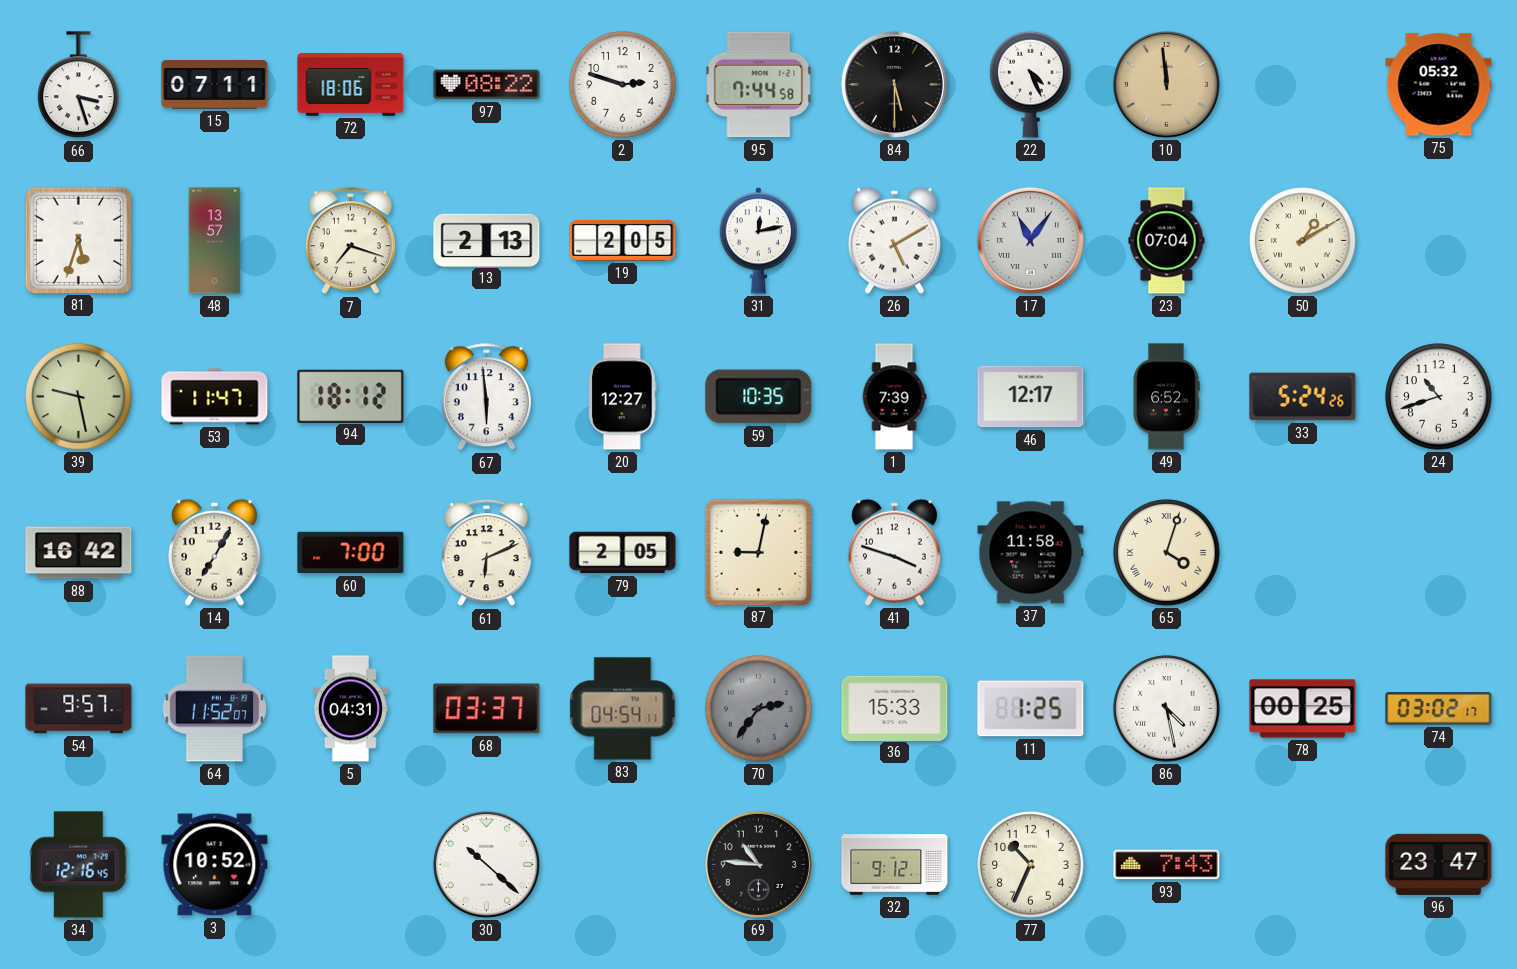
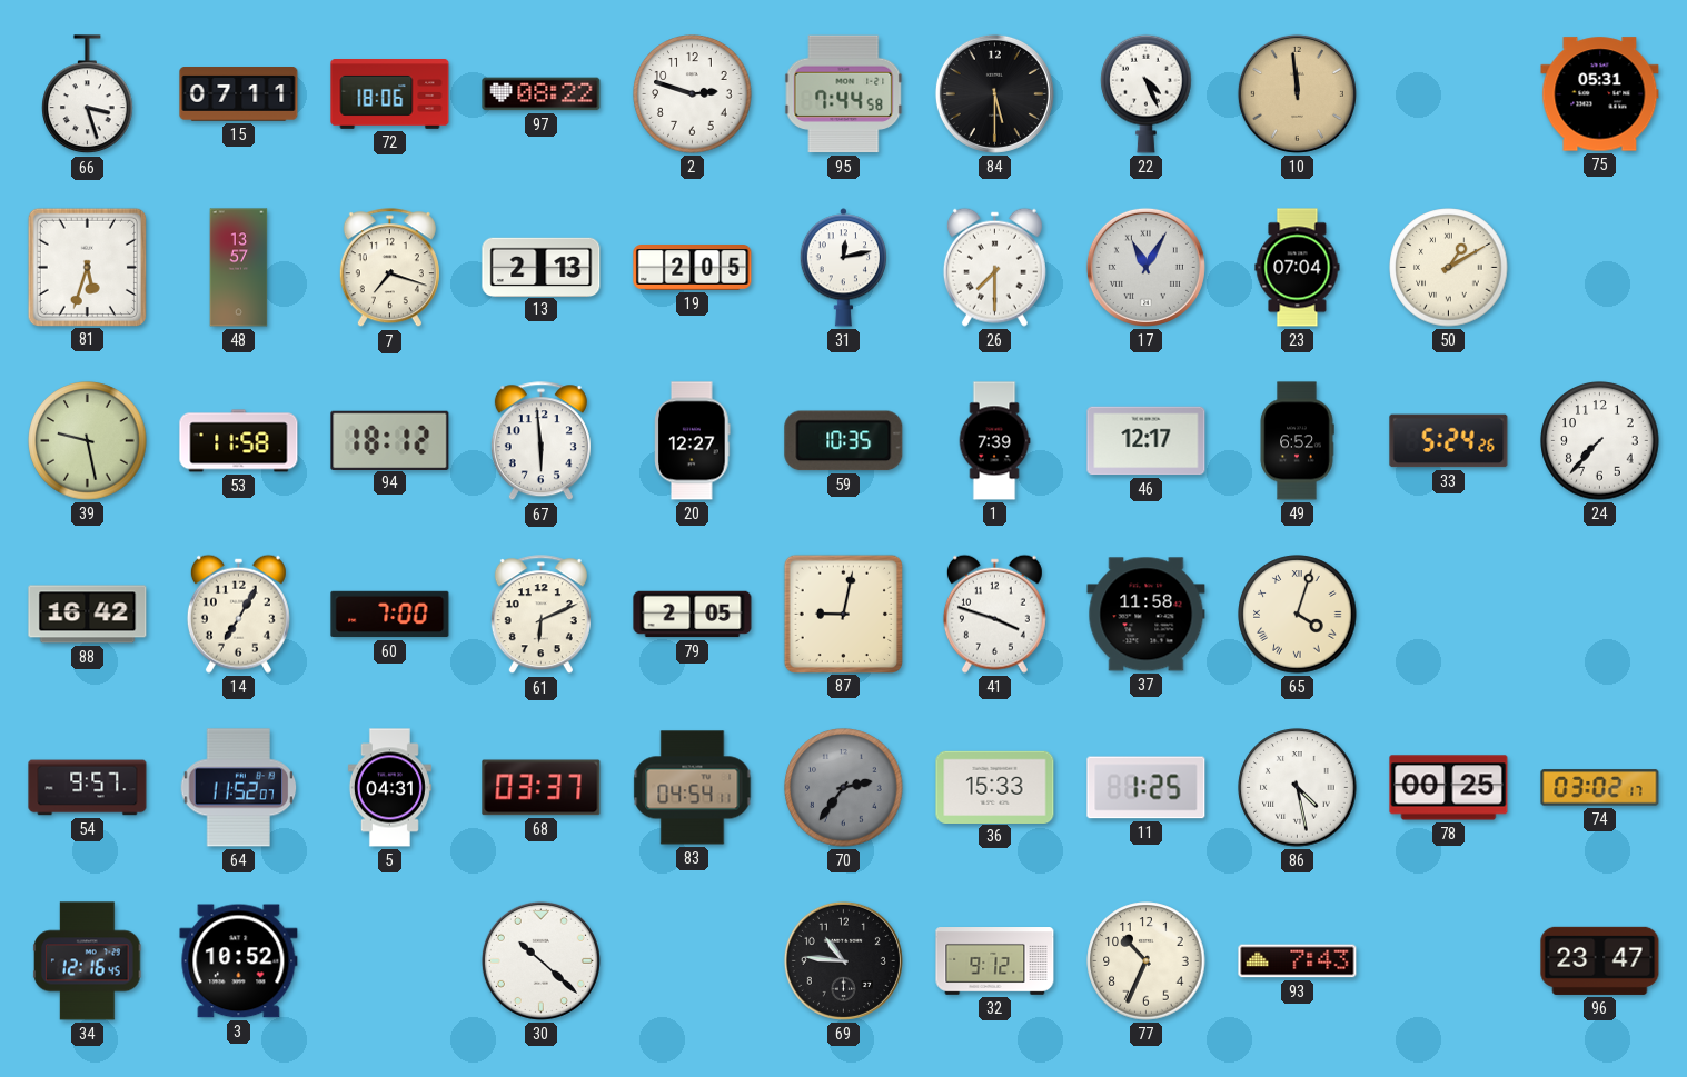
75: 05:32 -> 05:31
26: 5:10 -> 7:30
17: 11:06 -> 11:05
53: 11:47 -> 11:58
24: 10:42 -> 7:37
